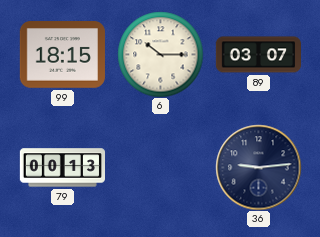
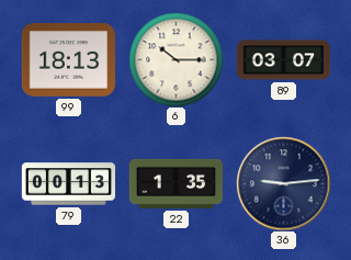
99: 18:15 -> 18:13
22: none -> 1:35
